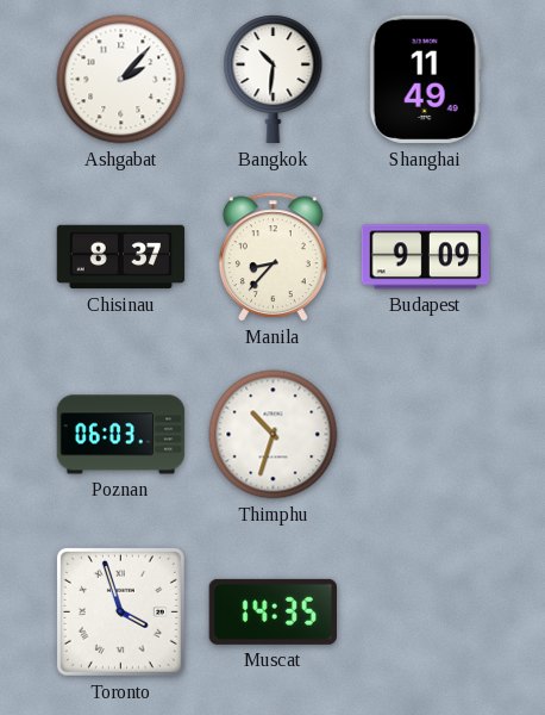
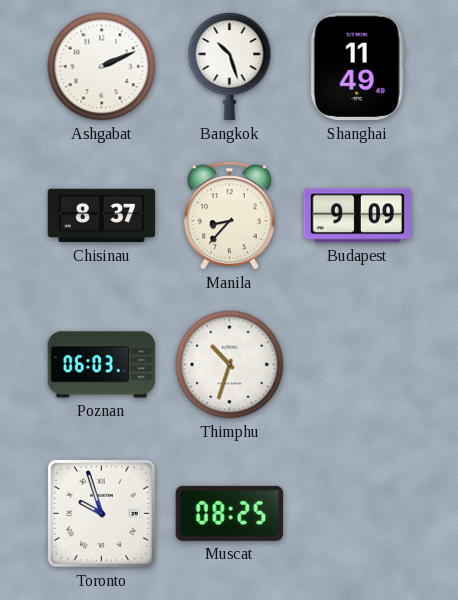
Ashgabat: 2:07 -> 2:11
Bangkok: 10:31 -> 10:27
Toronto: 3:57 -> 9:57
Muscat: 14:35 -> 08:25
